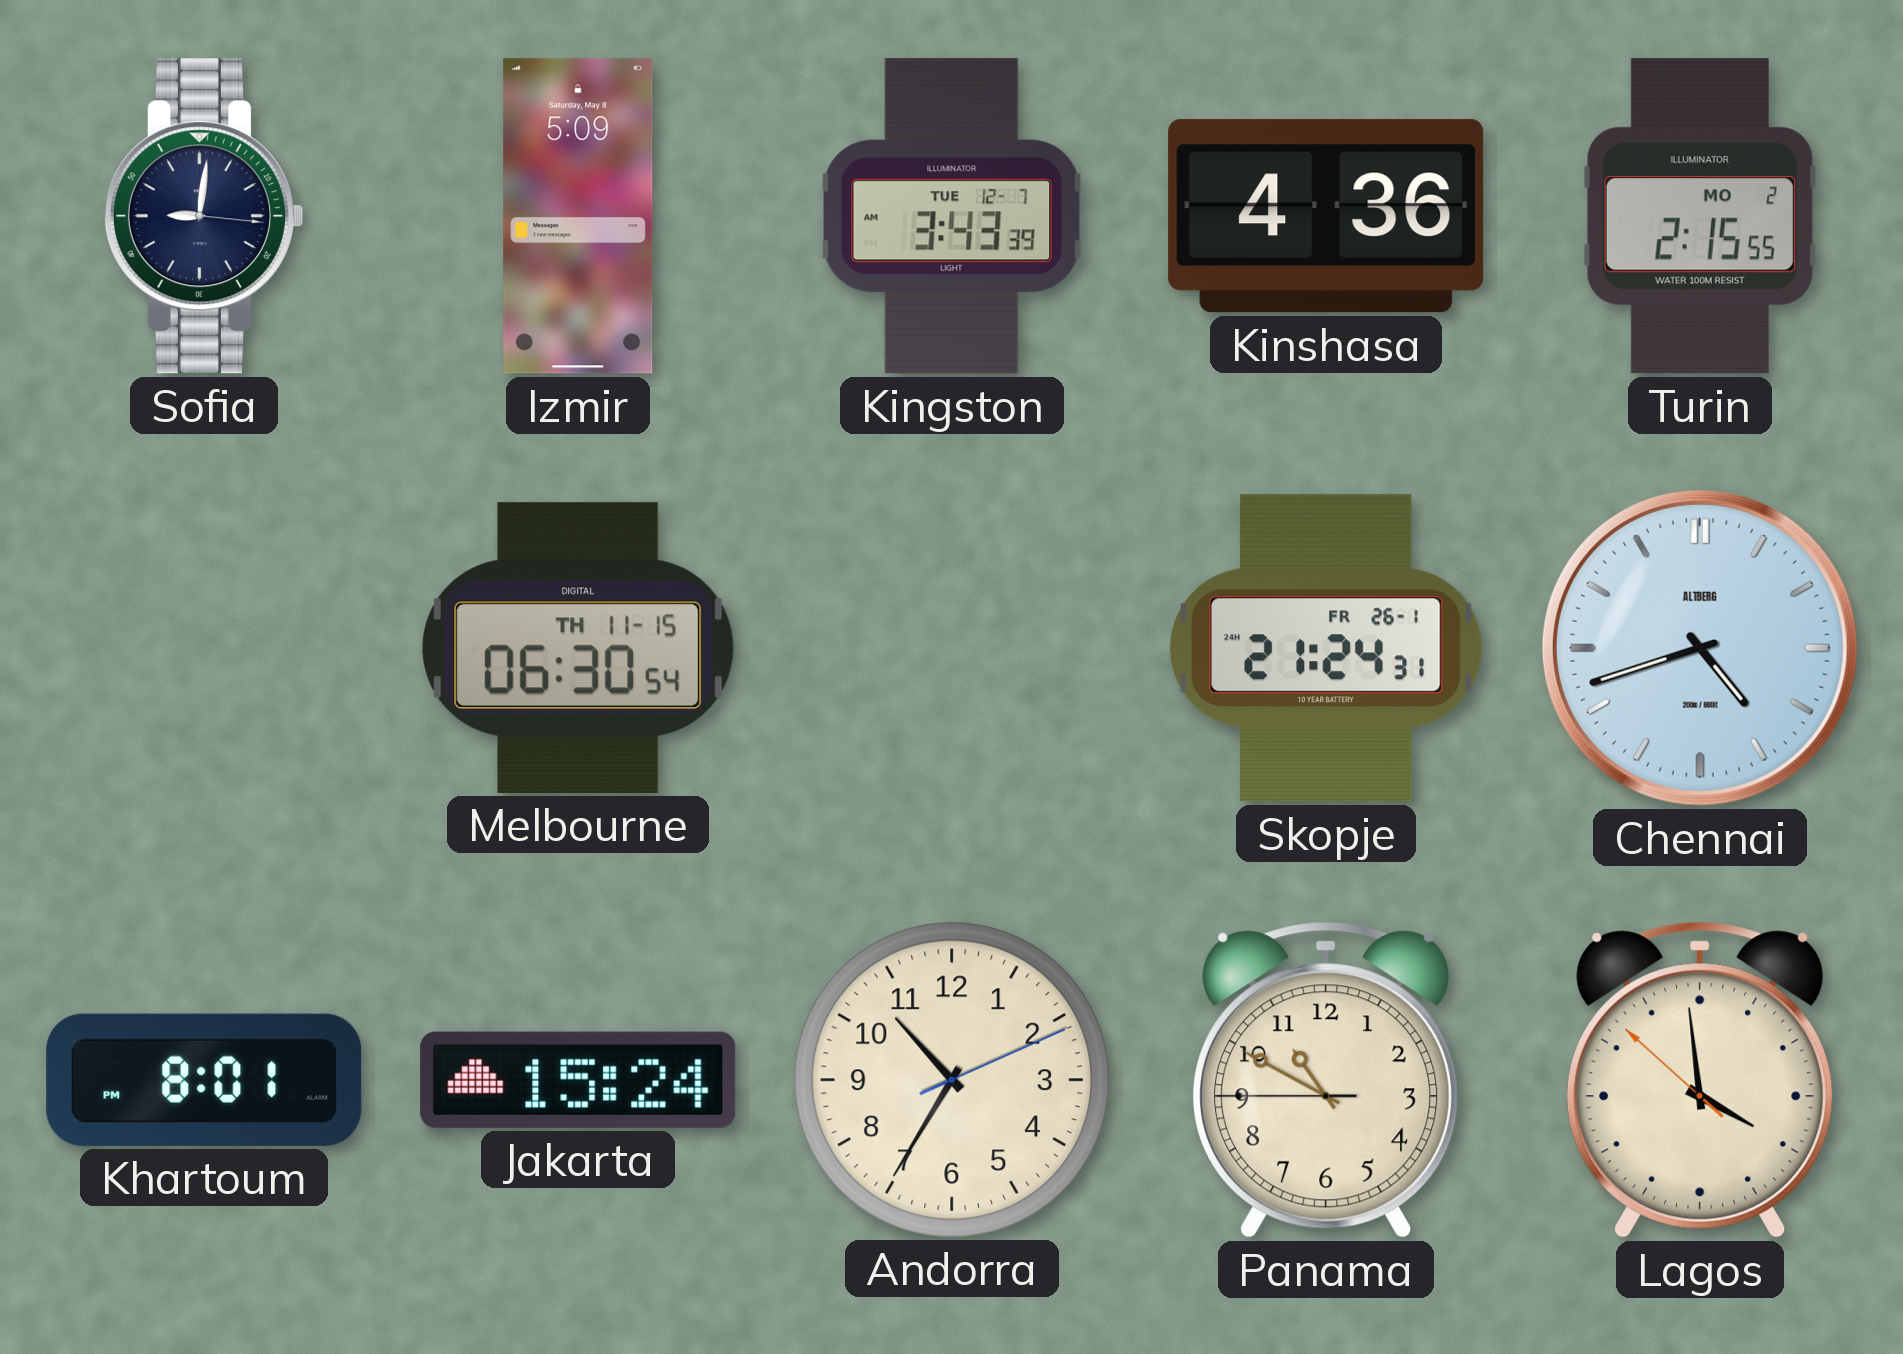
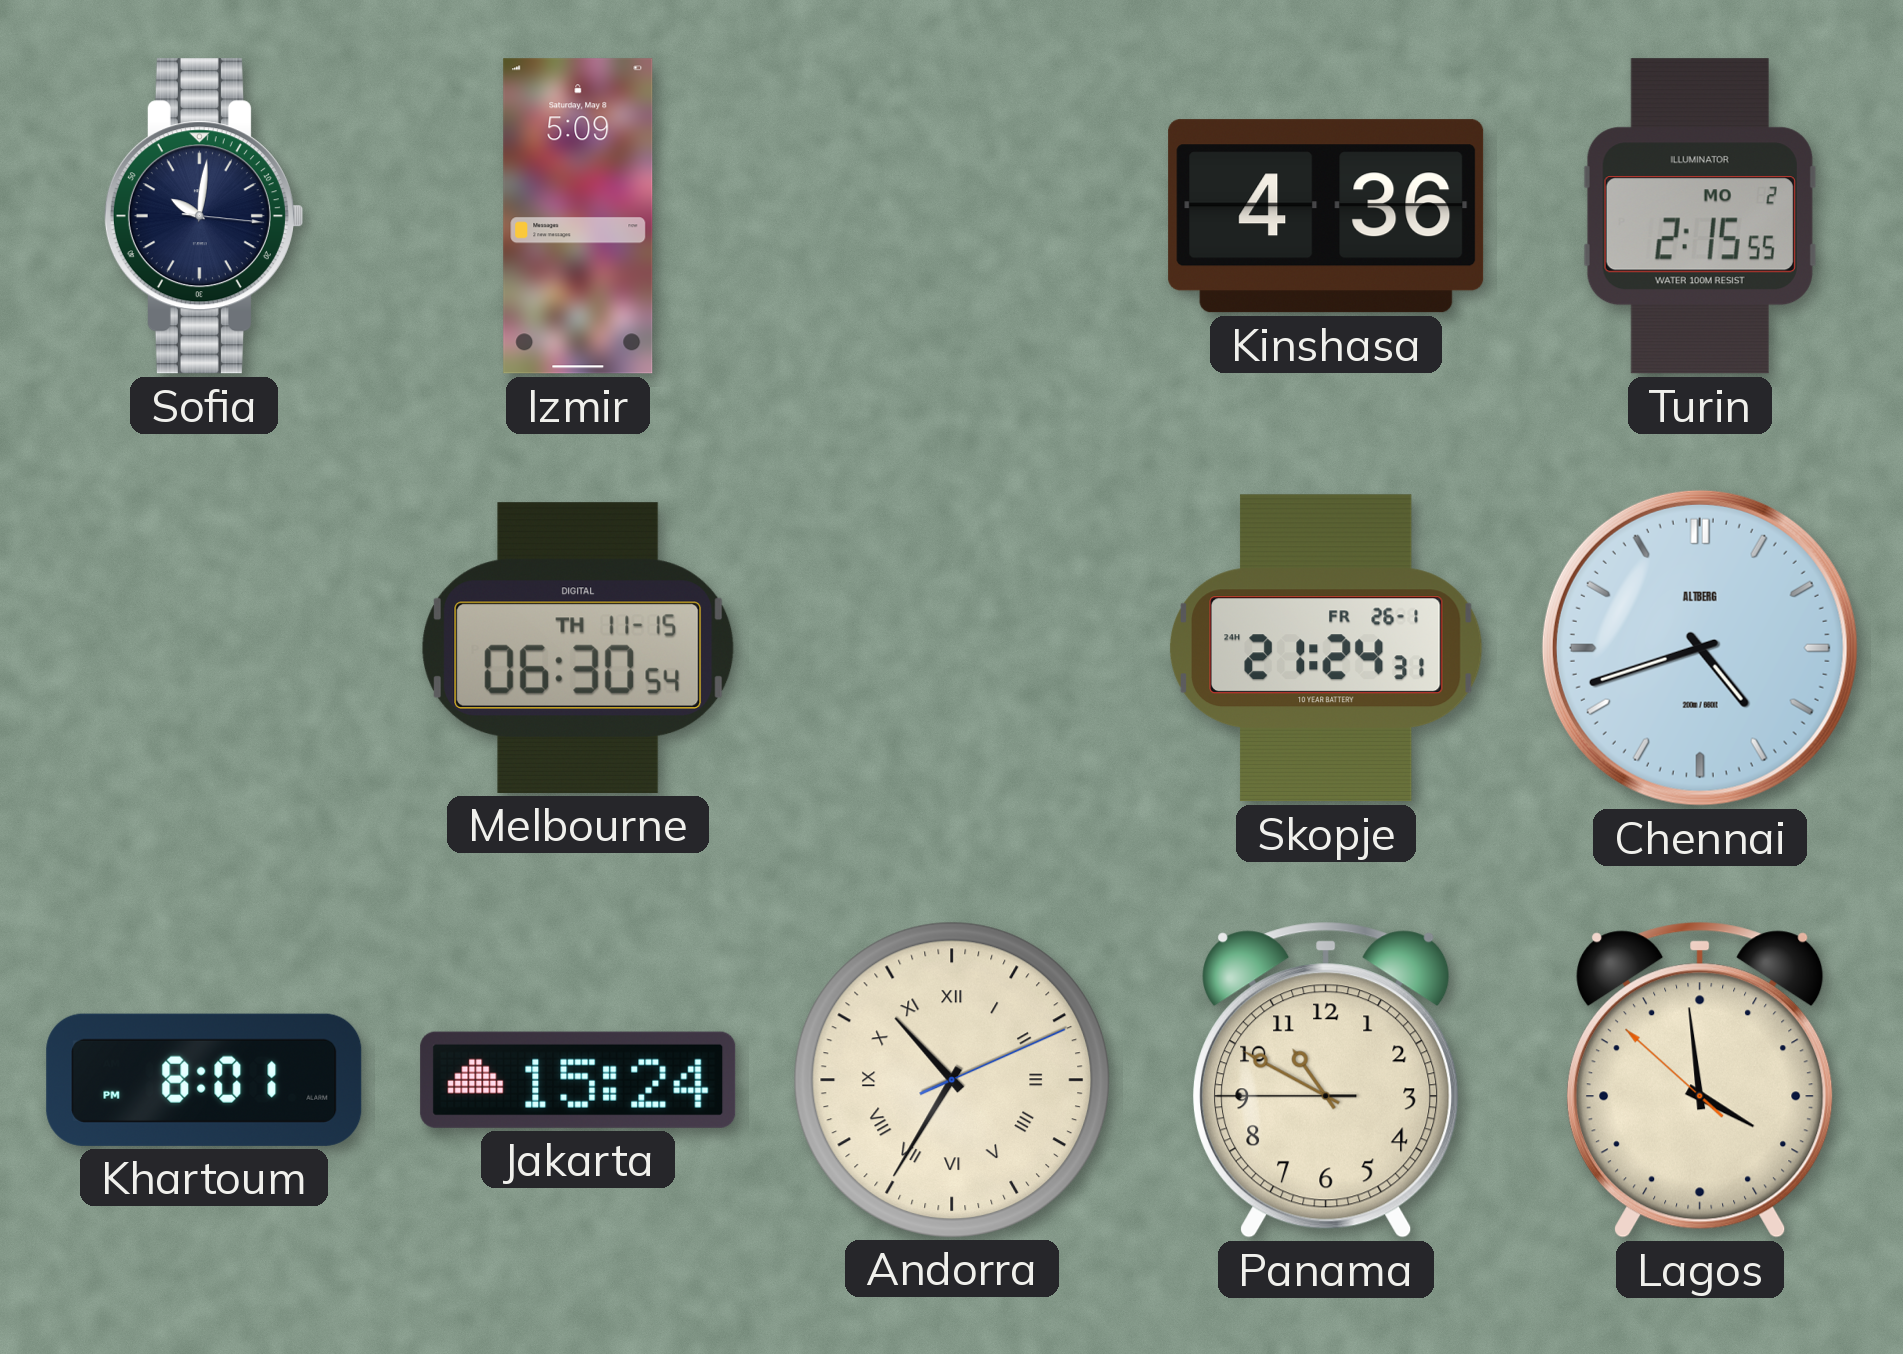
Sofia: 9:01 -> 10:01
Kingston: 3:43 -> none
Andorra numerals: Arabic -> Roman
